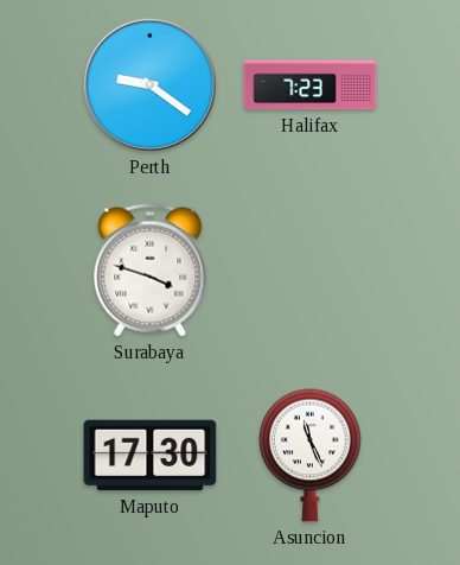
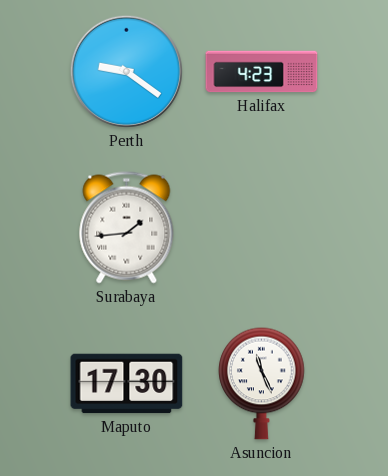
Halifax: 7:23 -> 4:23
Surabaya: 3:48 -> 1:44
